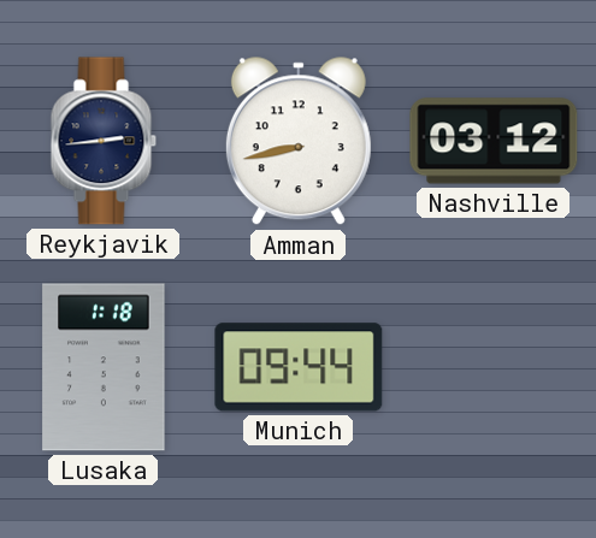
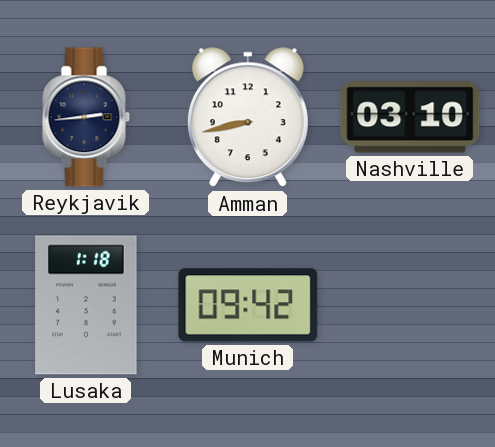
Nashville: 03:12 -> 03:10
Munich: 09:44 -> 09:42
